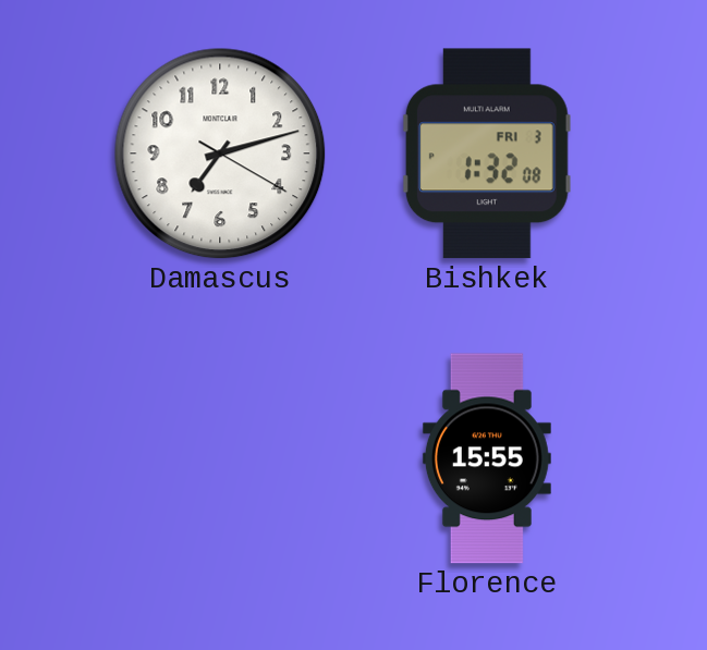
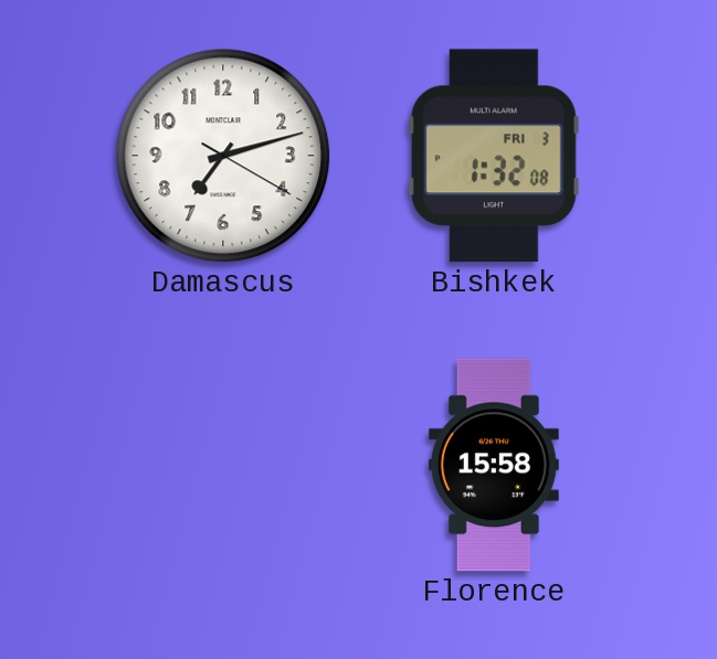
Florence: 15:55 -> 15:58
